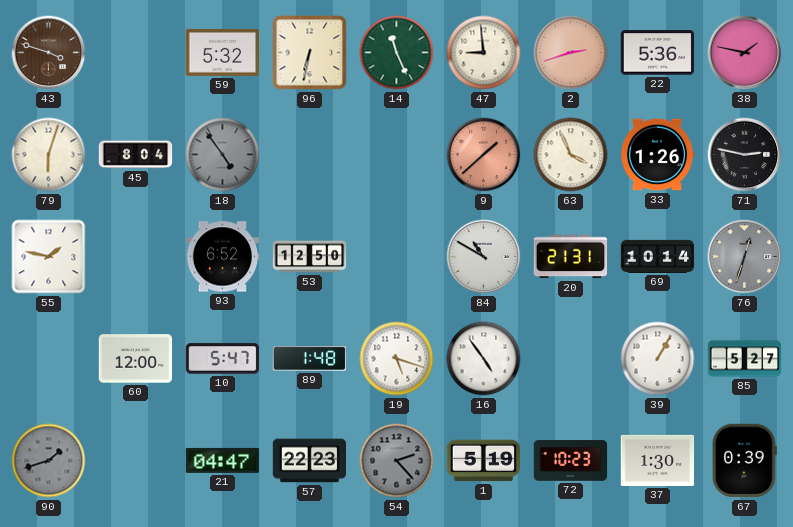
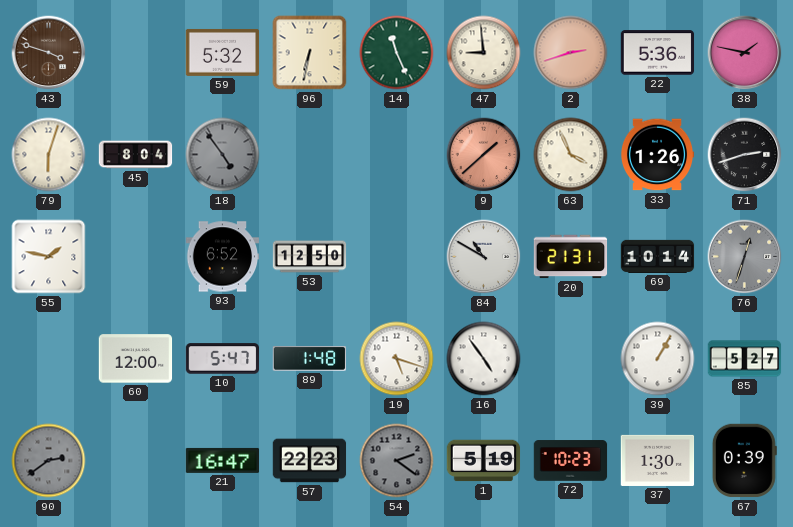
71: 2:47 -> 2:42
90: 1:42 -> 2:39
21: 04:47 -> 16:47
54: 2:23 -> 2:21
